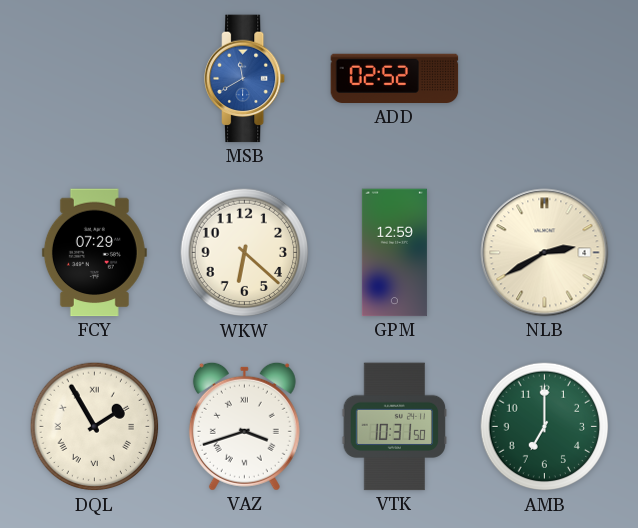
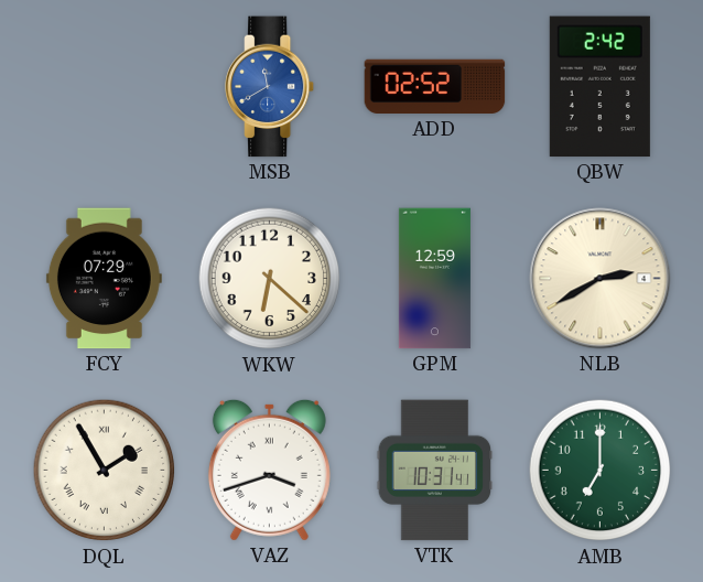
QBW: none -> 2:42
VTK: 10:31:50 -> 10:31:41
